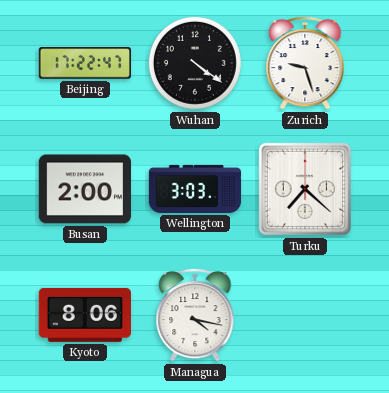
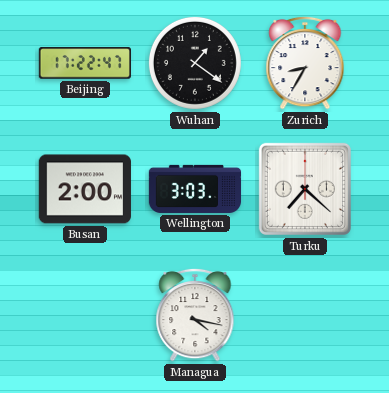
Wuhan: 4:21 -> 1:21
Zurich: 9:27 -> 8:35
Kyoto: 8:06 -> none
